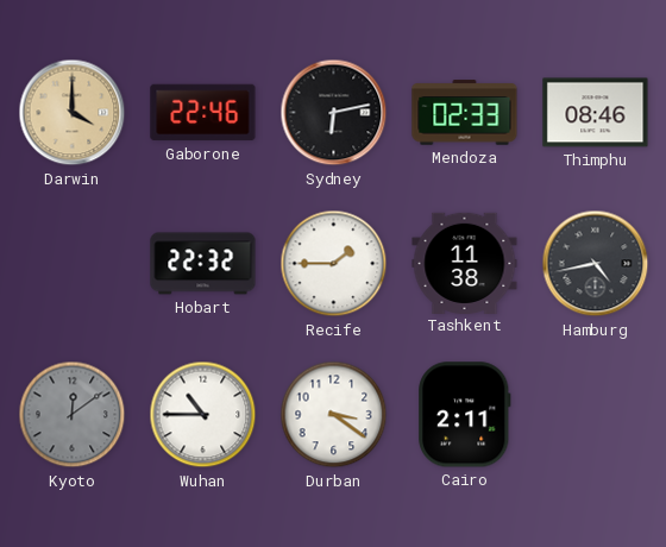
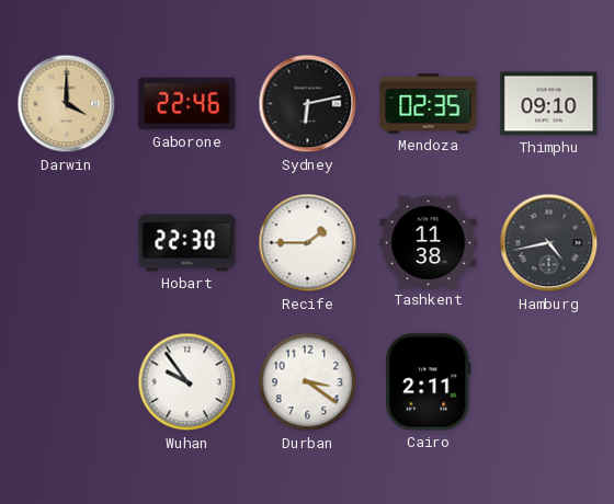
Mendoza: 02:33 -> 02:35
Thimphu: 08:46 -> 09:10
Hobart: 22:32 -> 22:30
Kyoto: 12:09 -> none
Wuhan: 10:45 -> 9:54
